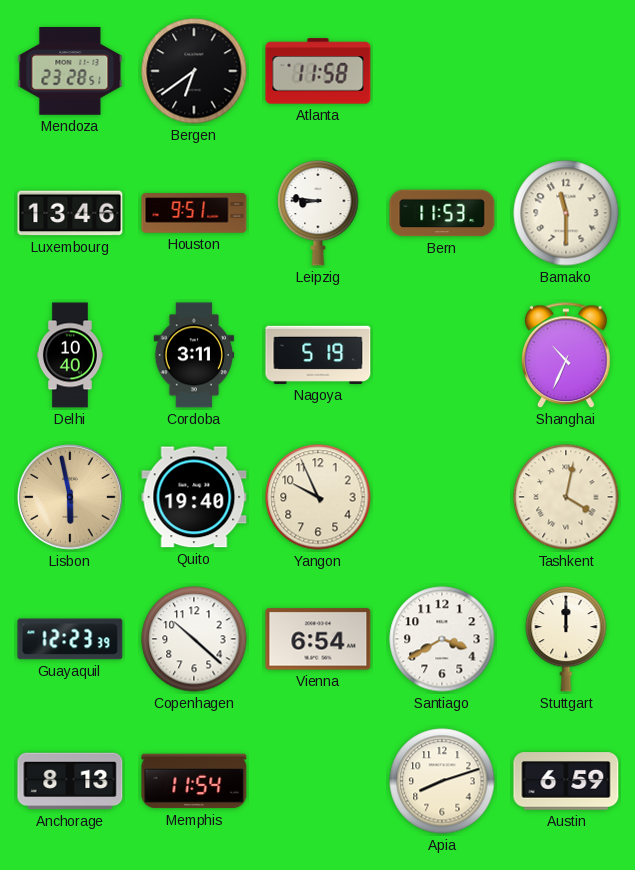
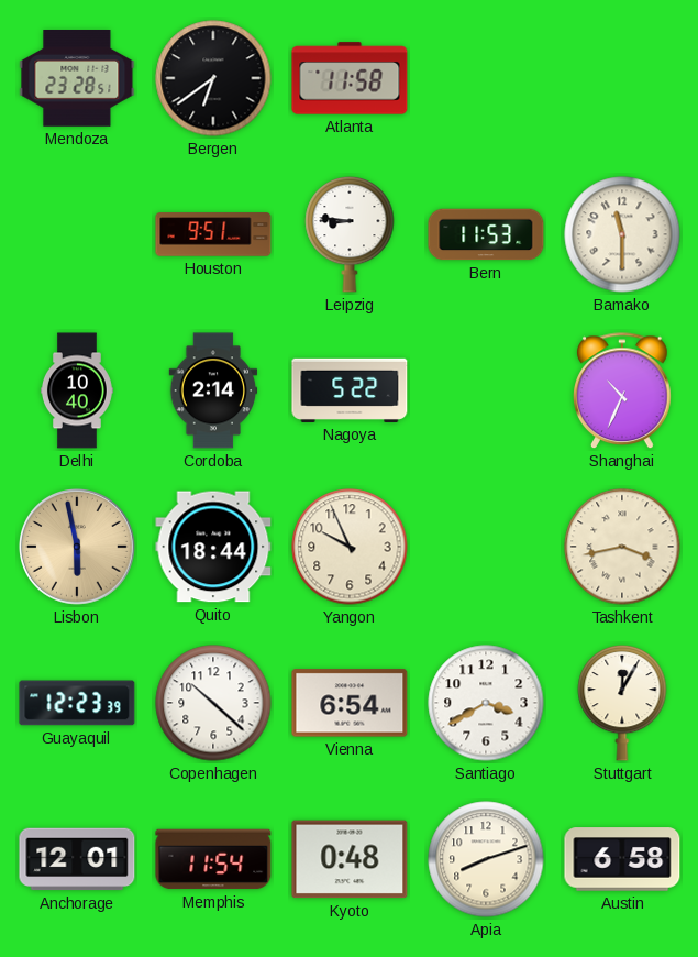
Luxembourg: 13:46 -> none
Cordoba: 3:11 -> 2:14
Nagoya: 5:19 -> 5:22
Quito: 19:40 -> 18:44
Tashkent: 4:02 -> 3:43
Stuttgart: 12:00 -> 12:05
Anchorage: 8:13 -> 12:01
Kyoto: none -> 0:48
Austin: 6:59 -> 6:58
